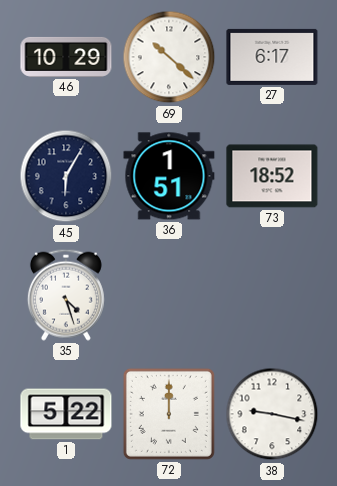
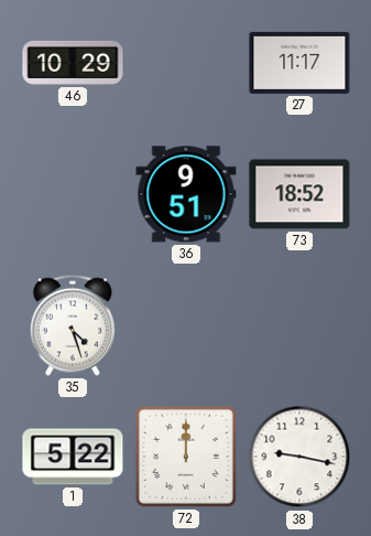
69: 10:22 -> none
27: 6:17 -> 11:17
45: 6:05 -> none
36: 1:51 -> 9:51
